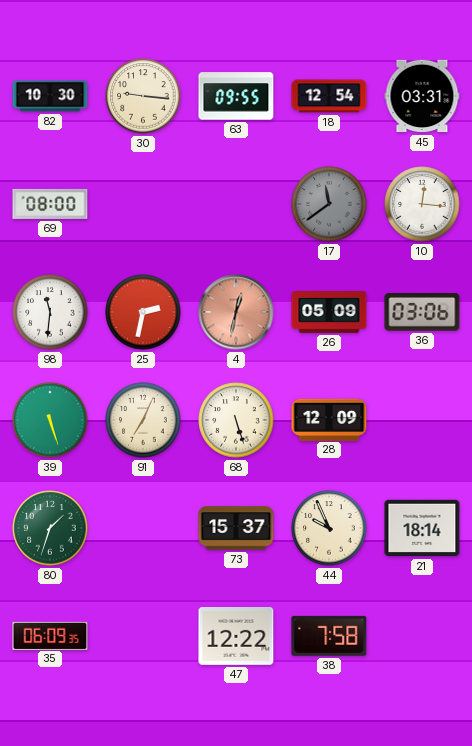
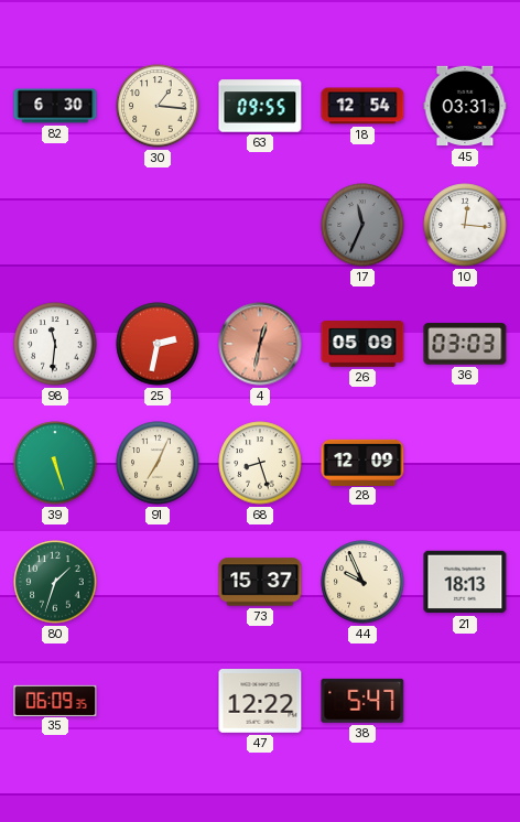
82: 10:30 -> 6:30
30: 9:16 -> 1:16
69: 08:00 -> none
17: 11:39 -> 11:34
36: 03:06 -> 03:03
68: 5:27 -> 8:27
21: 18:14 -> 18:13
38: 7:58 -> 5:47
